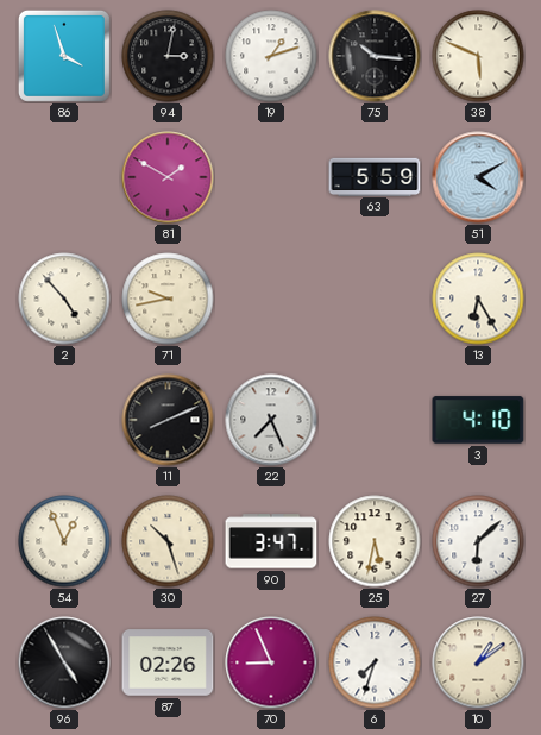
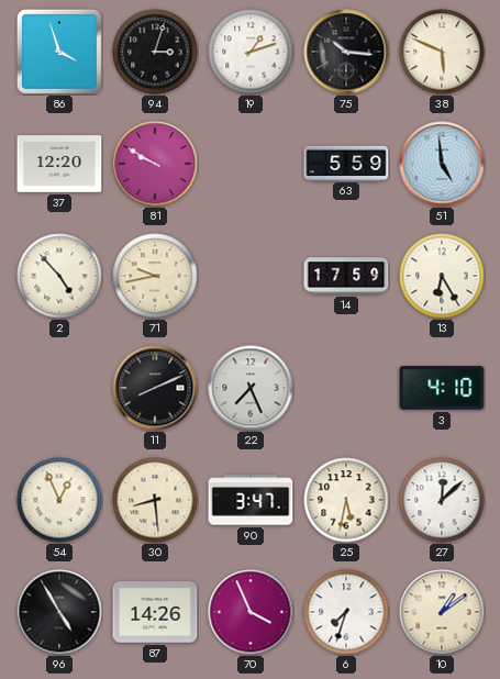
94: 3:02 -> 3:03
37: none -> 12:20
81: 1:50 -> 9:50
51: 4:10 -> 4:59
14: none -> 17:59
30: 10:27 -> 8:29
27: 6:08 -> 12:08
87: 02:26 -> 14:26
70: 8:56 -> 3:56
